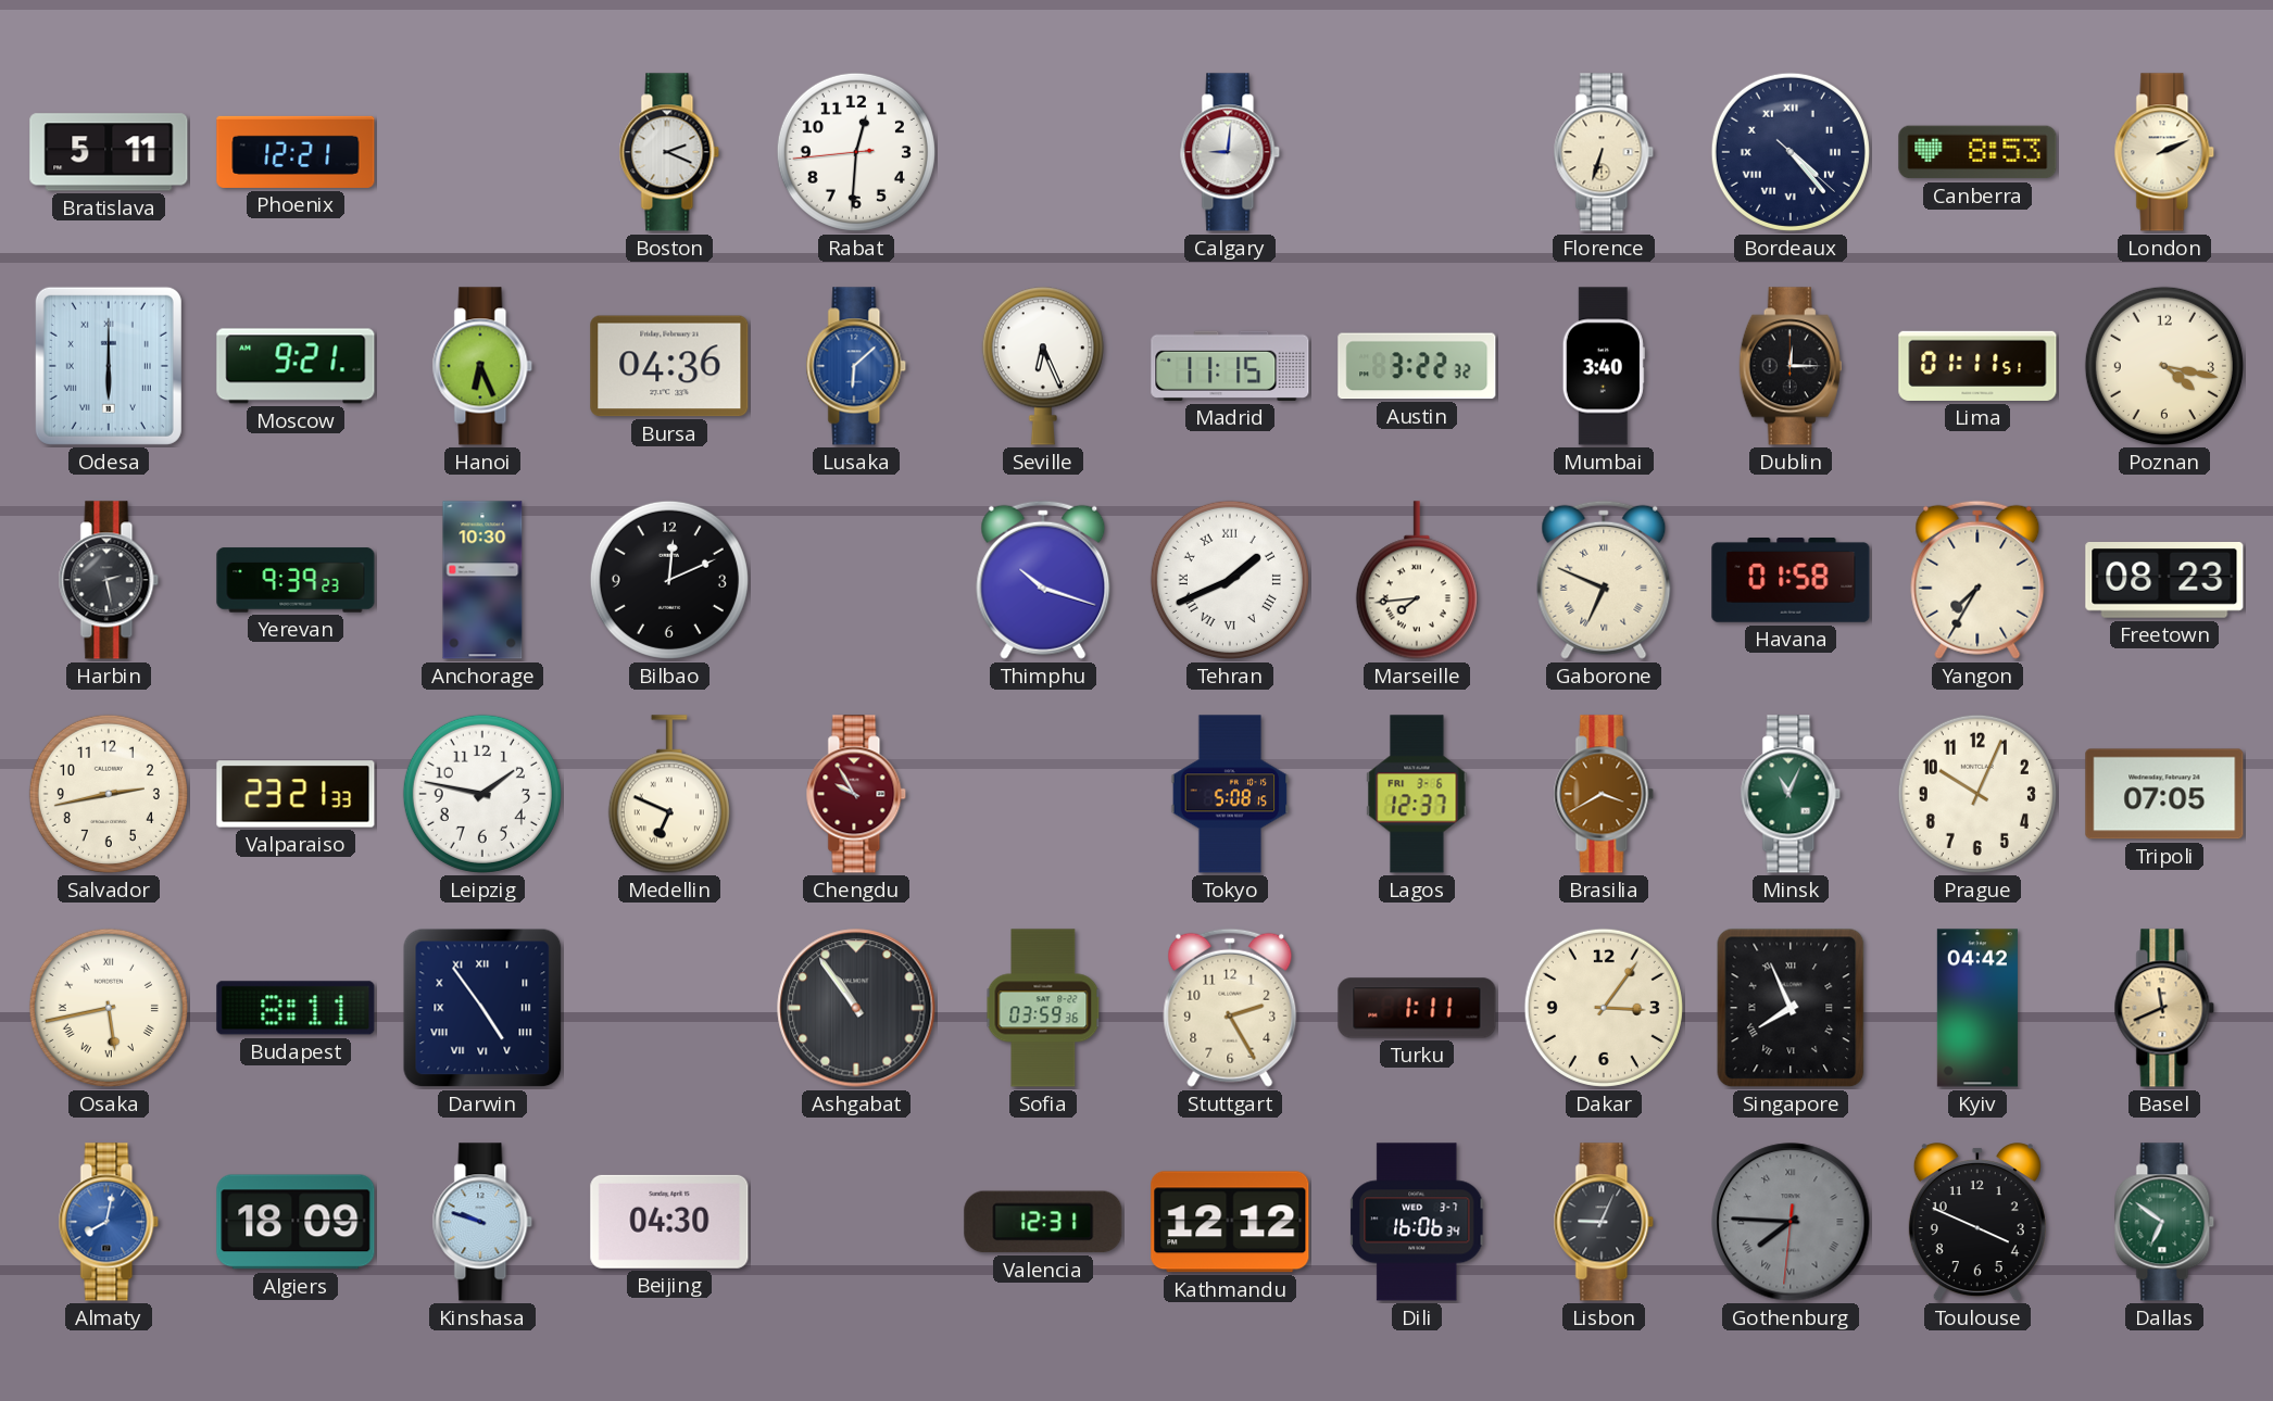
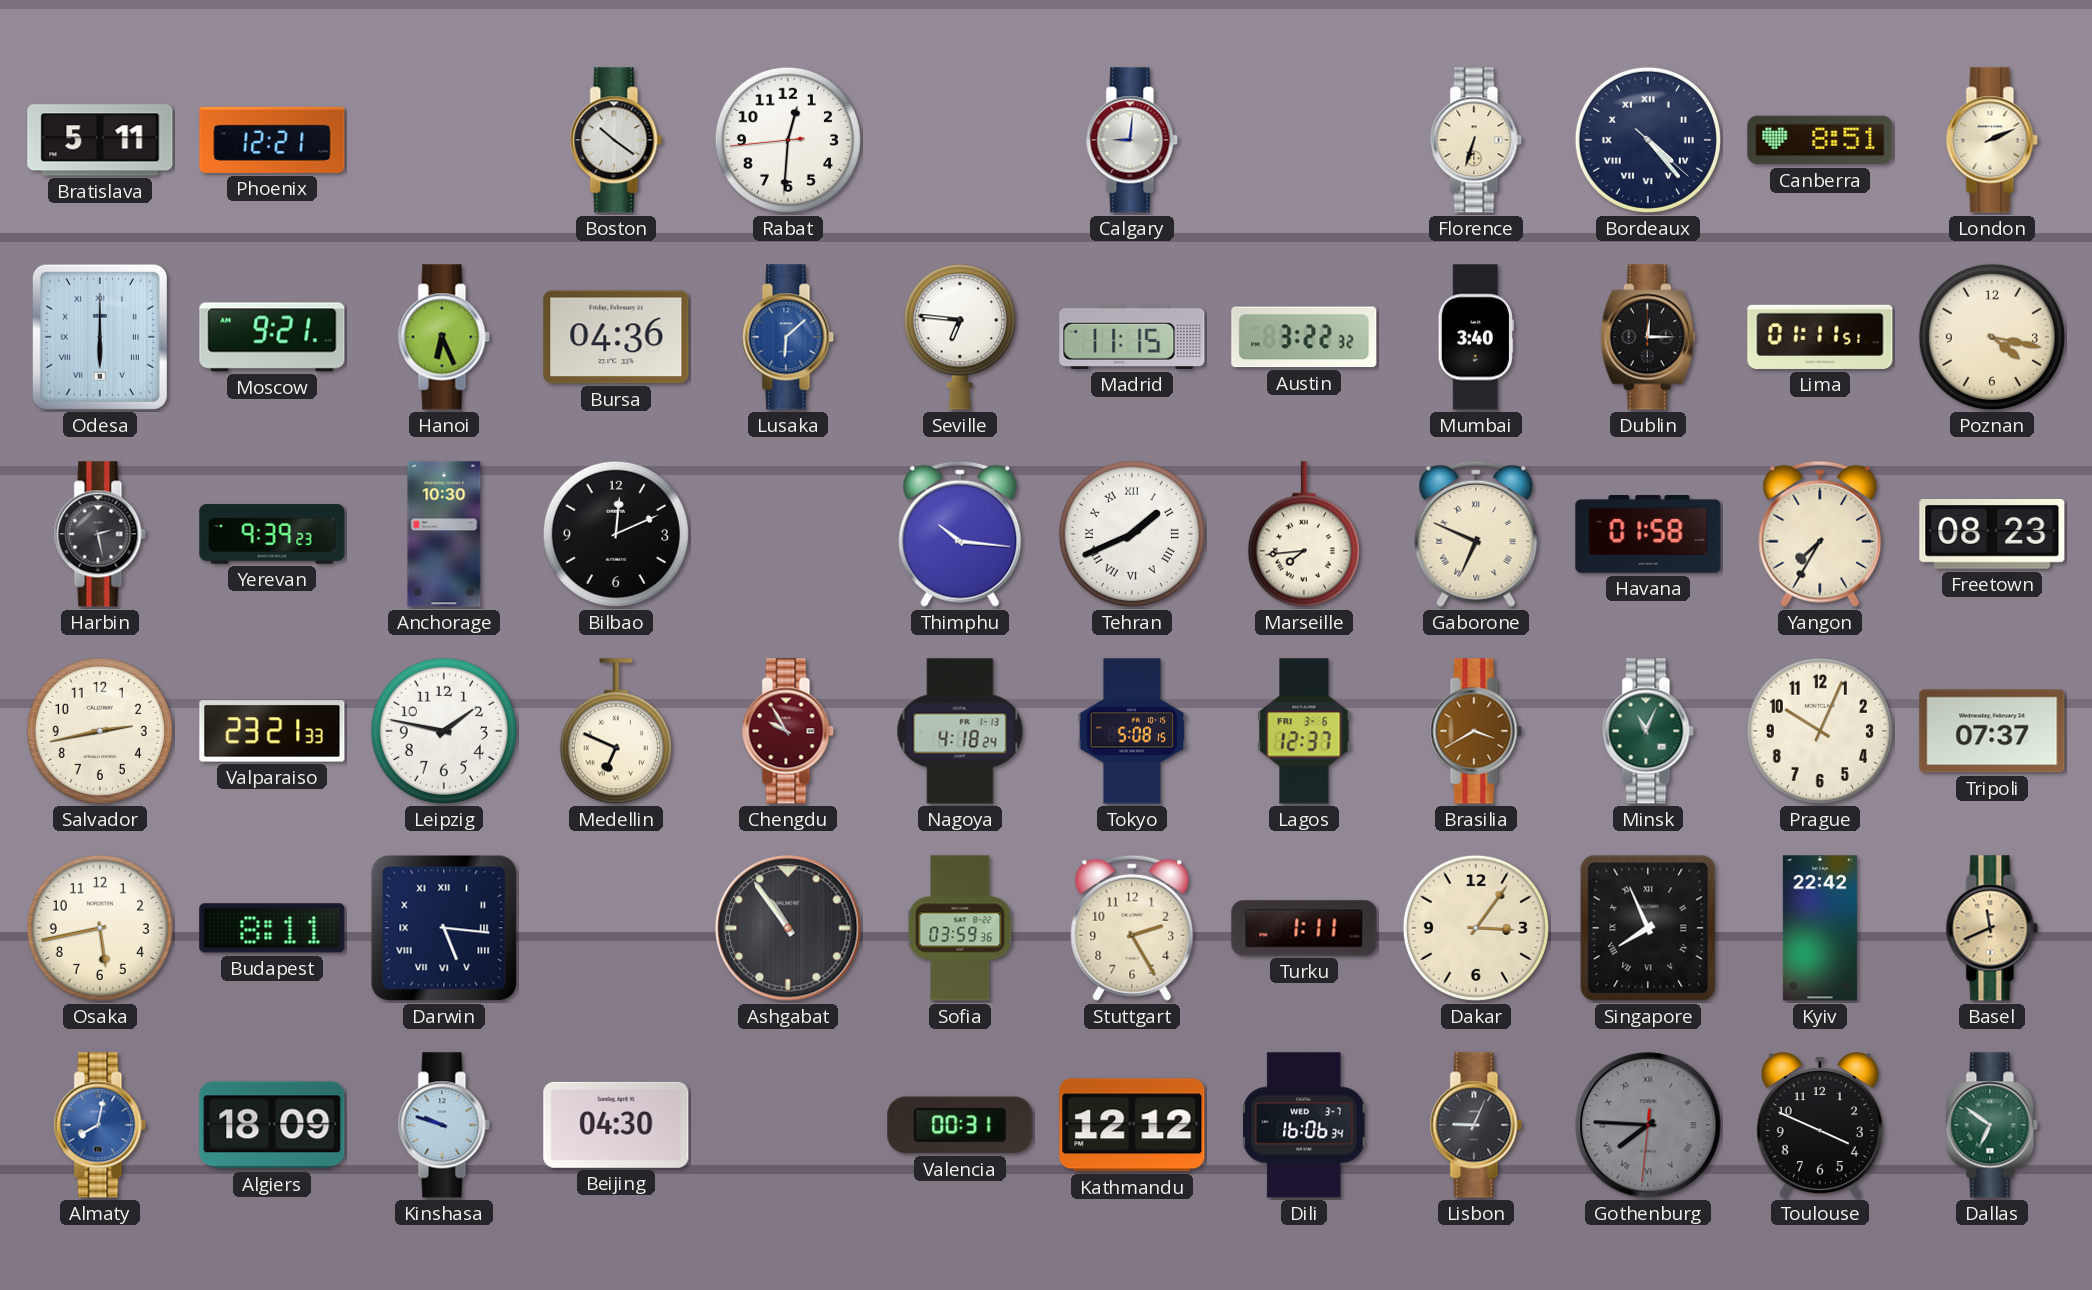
Boston: 2:19 -> 10:21
Canberra: 8:53 -> 8:51
Seville: 6:26 -> 6:46
Thimphu: 10:18 -> 10:16
Nagoya: none -> 4:18
Tripoli: 07:05 -> 07:37
Osaka numerals: Roman -> Arabic
Darwin: 4:54 -> 5:16
Kyiv: 04:42 -> 22:42
Valencia: 12:31 -> 00:31
